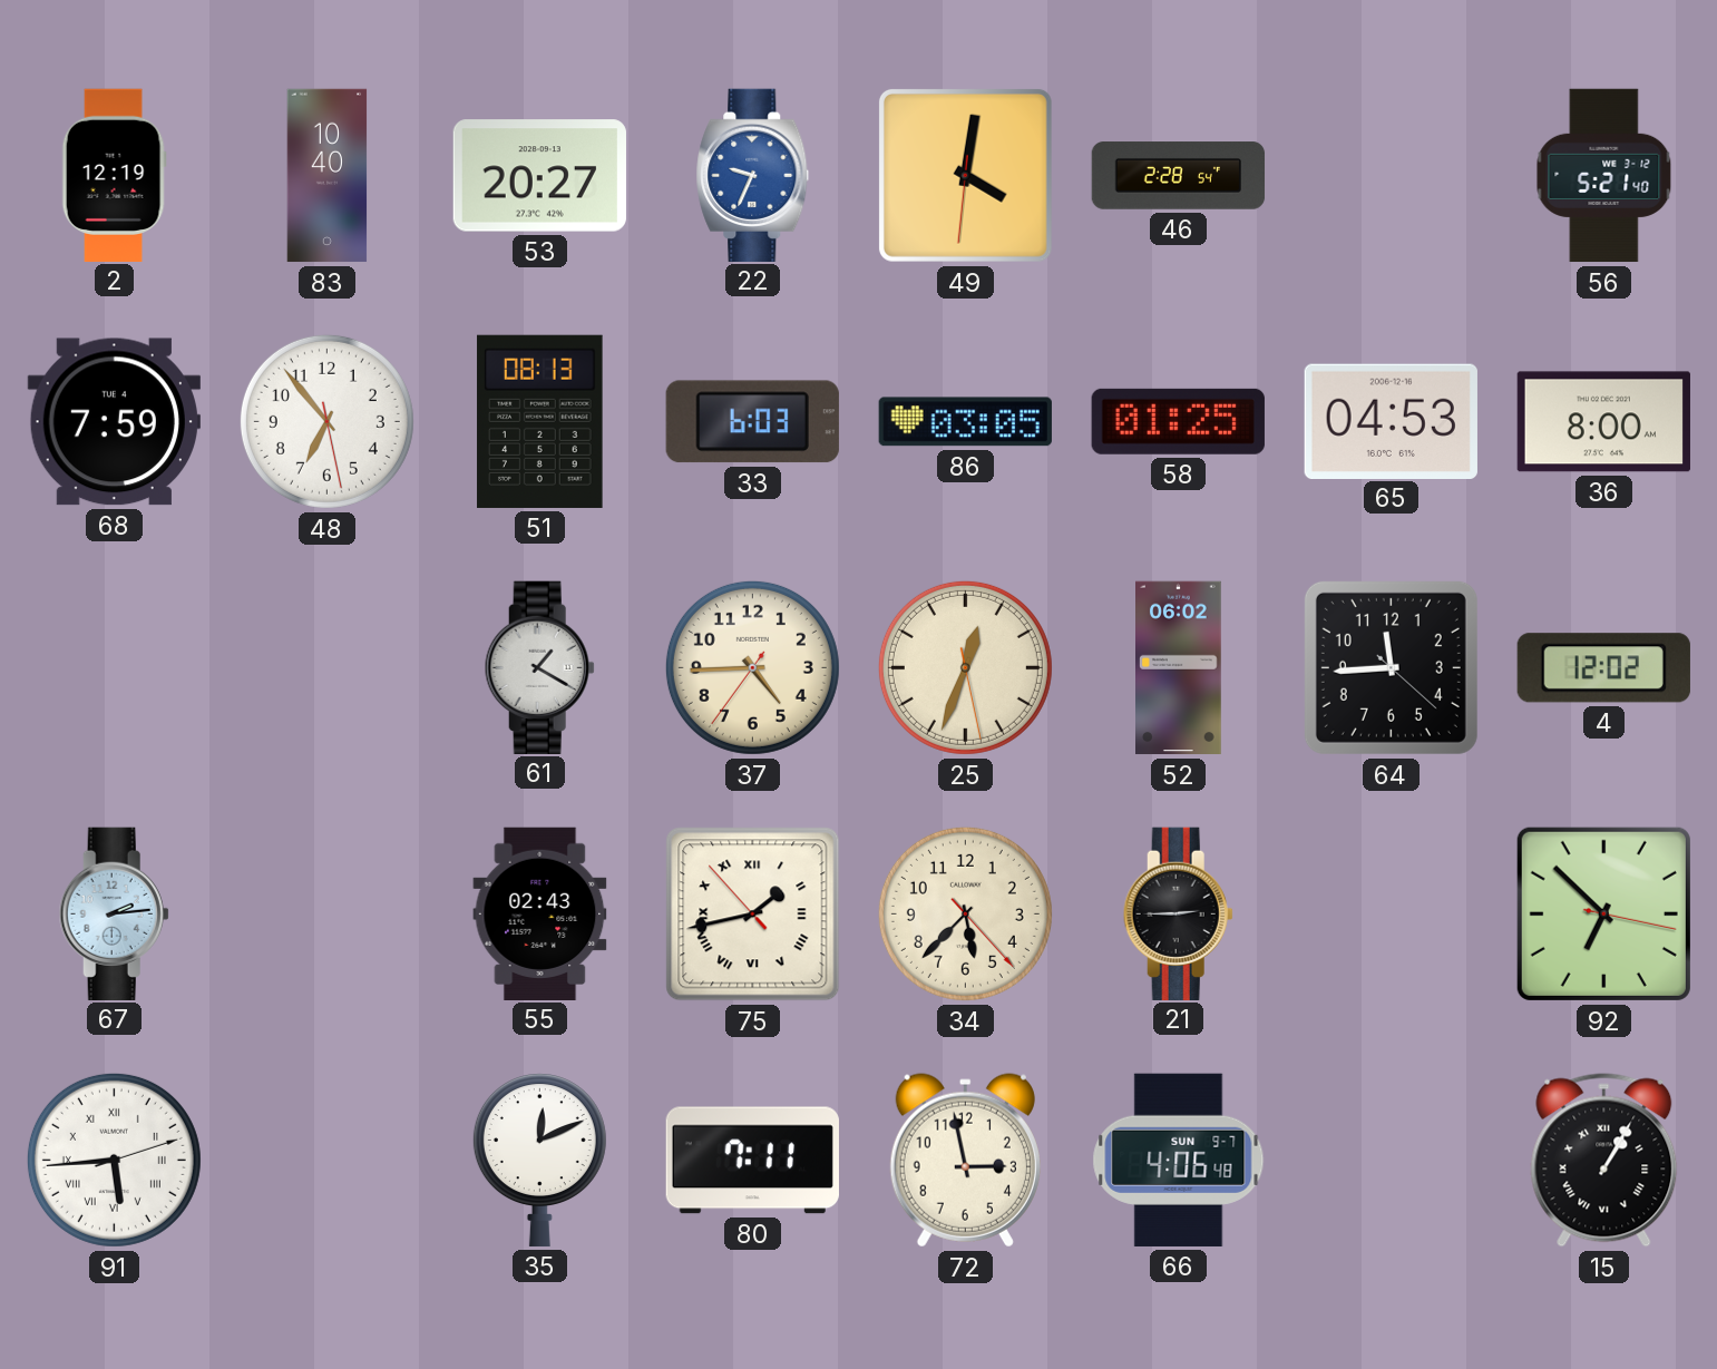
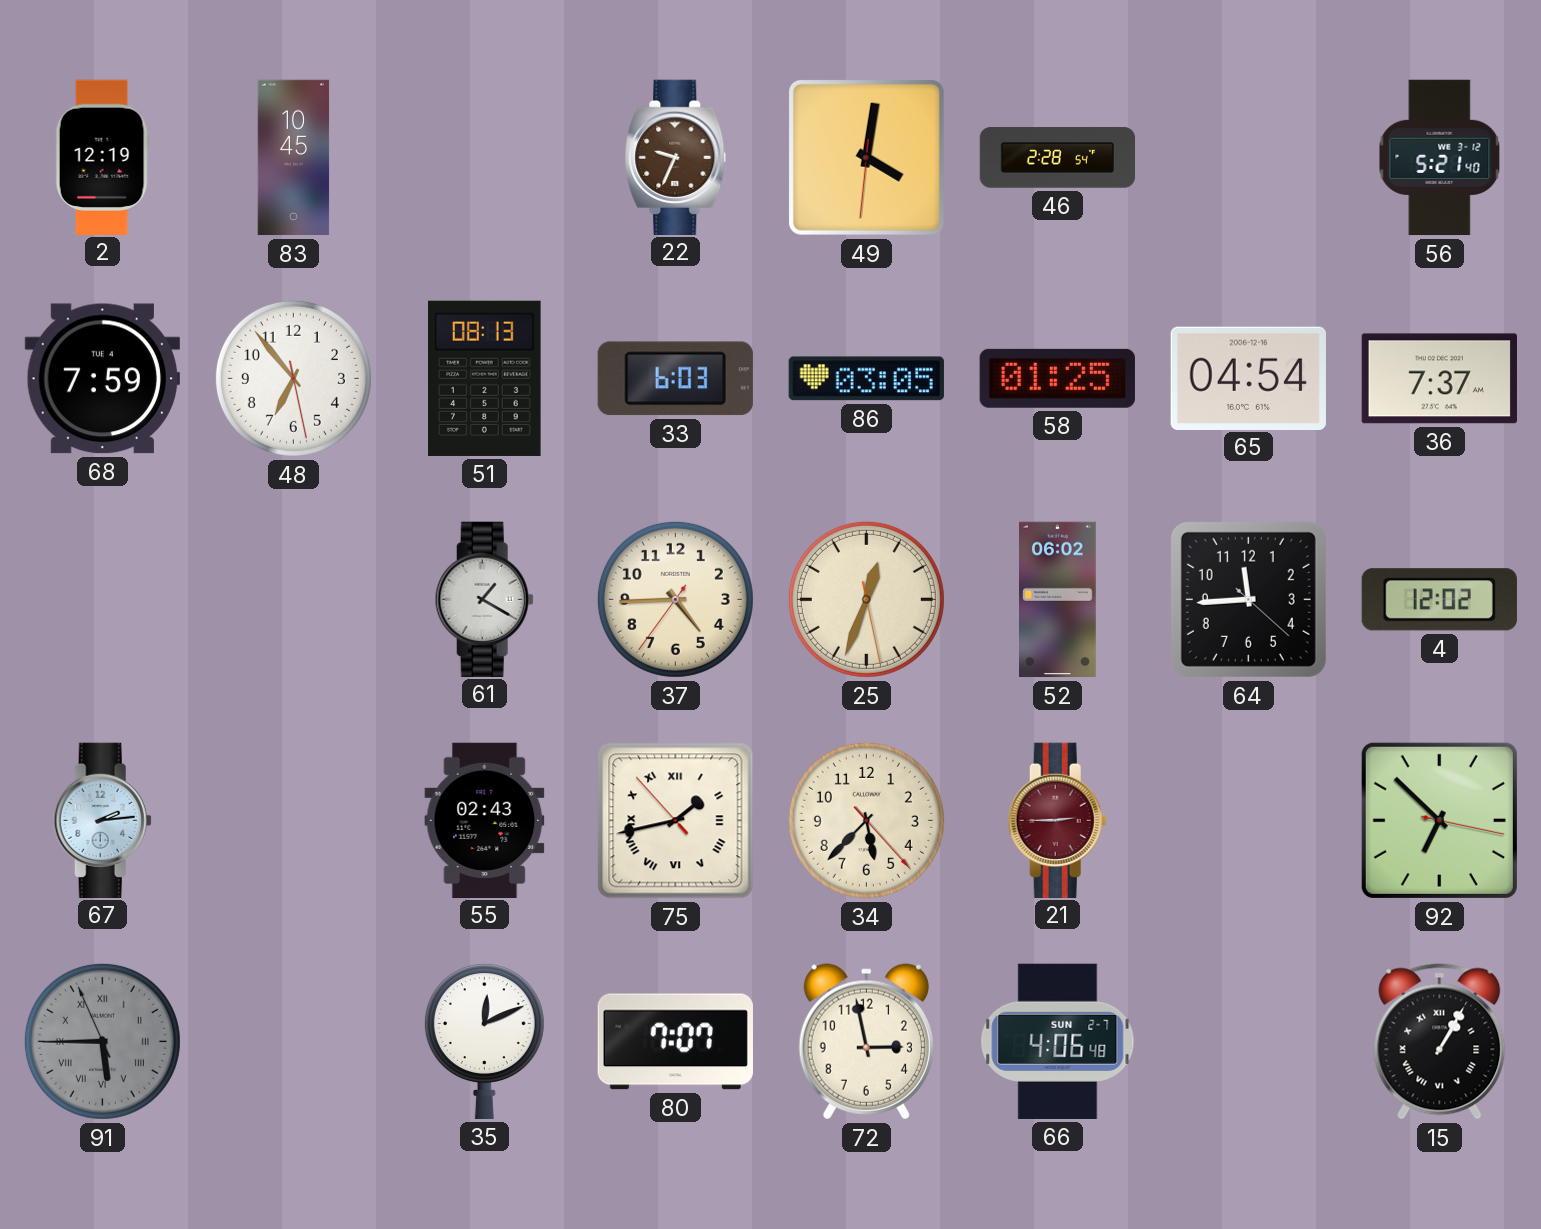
83: 10:40 -> 10:45
53: 20:27 -> none
22 dial: blue -> brown
65: 04:53 -> 04:54
36: 8:00 -> 7:37
21 dial: black -> burgundy
91: 5:44:12 -> 5:44:56
91 dial: white -> grey
80: 7:11 -> 7:07
66 date: SUN 9-7 -> SUN 2-7
